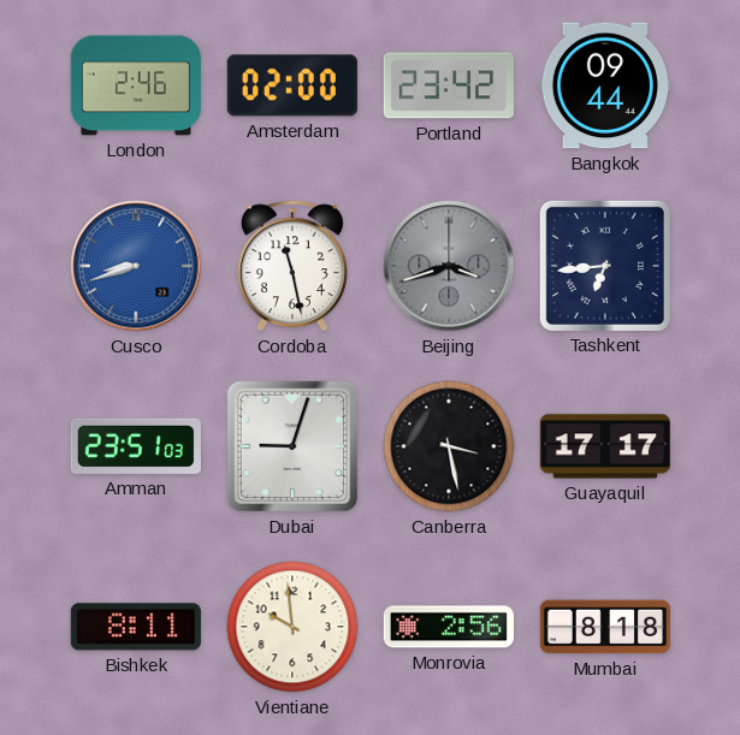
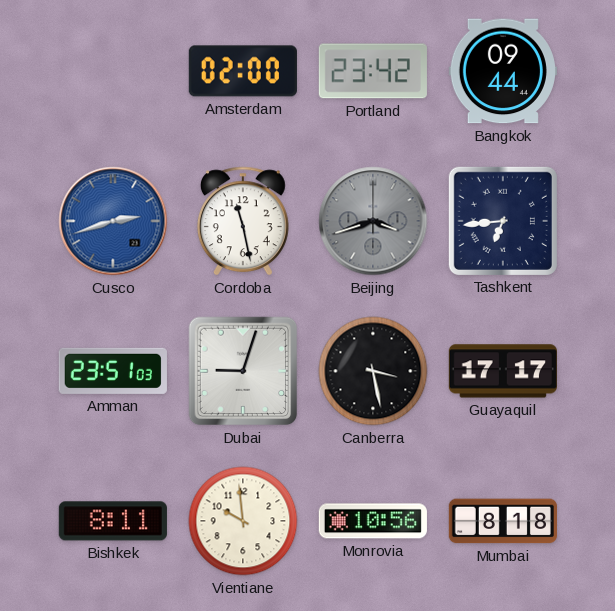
London: 2:46 -> none
Cusco: 8:42 -> 2:42
Monrovia: 2:56 -> 10:56
